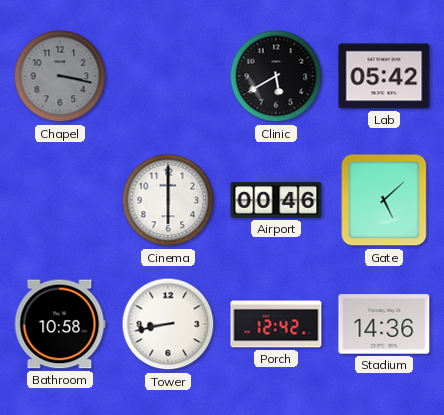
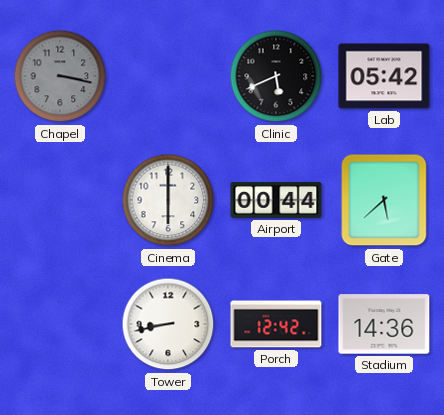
Clinic: 5:40 -> 5:41
Airport: 00:46 -> 00:44
Gate: 5:08 -> 5:38
Bathroom: 10:58 -> none
